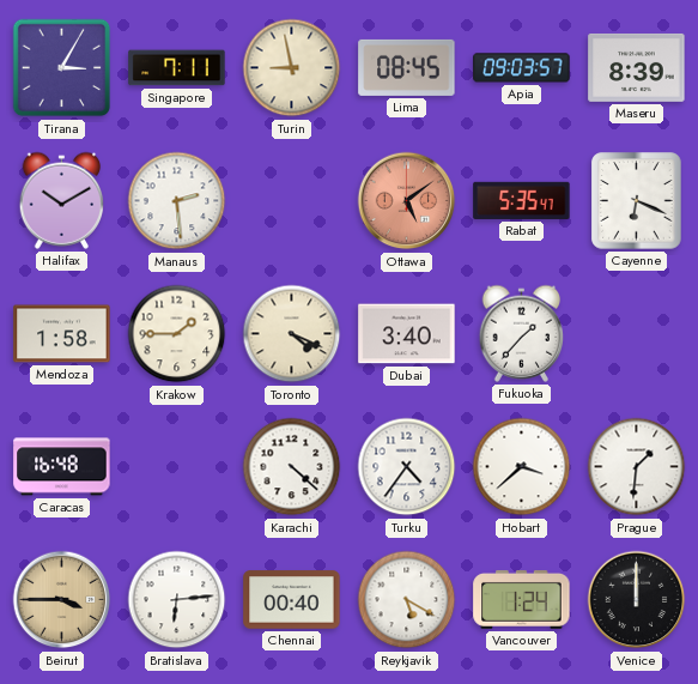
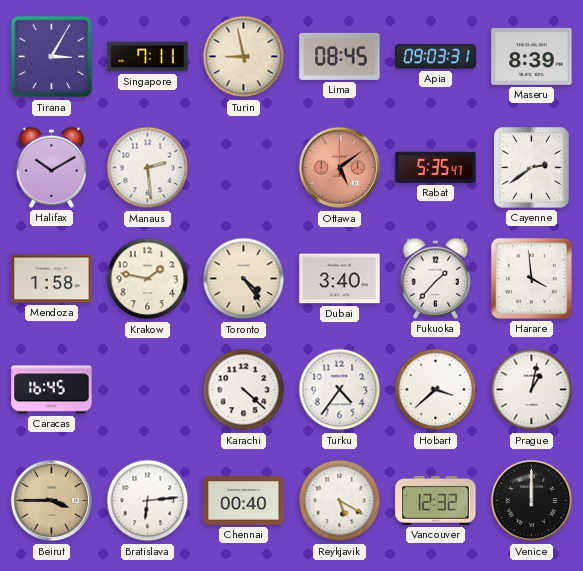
Apia: 09:03:57 -> 09:03:31
Cayenne: 6:19 -> 2:39
Krakow: 1:45 -> 1:47
Toronto: 4:19 -> 4:24
Harare: none -> 3:59
Caracas: 16:48 -> 16:45
Prague: 1:31 -> 1:02
Vancouver: 1:24 -> 12:32
